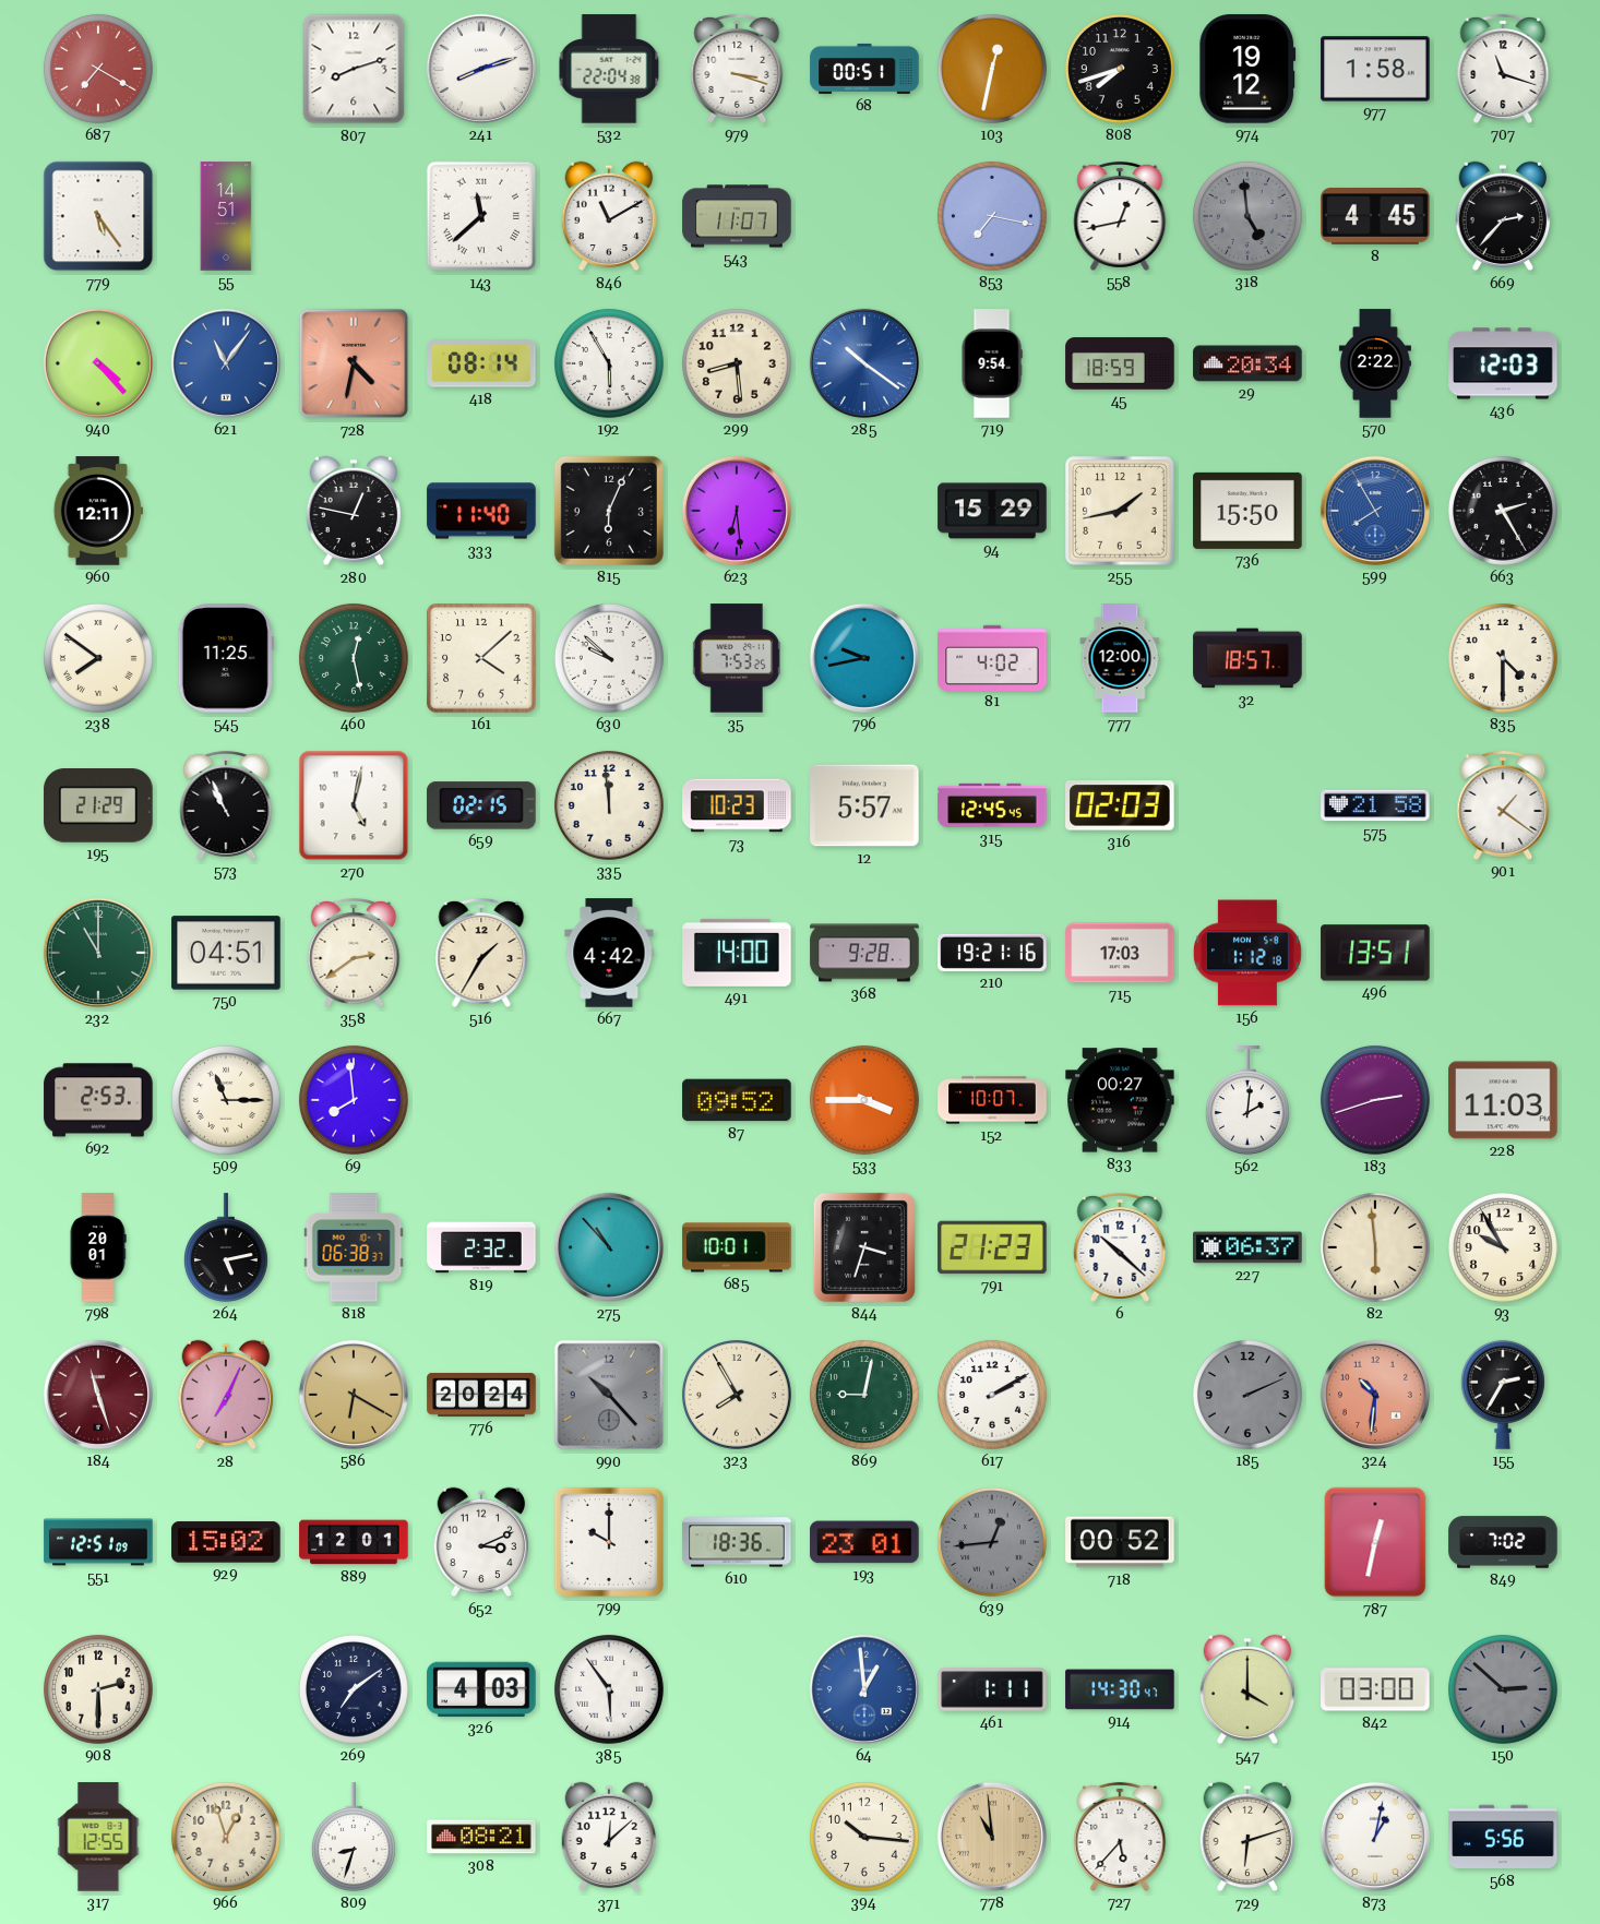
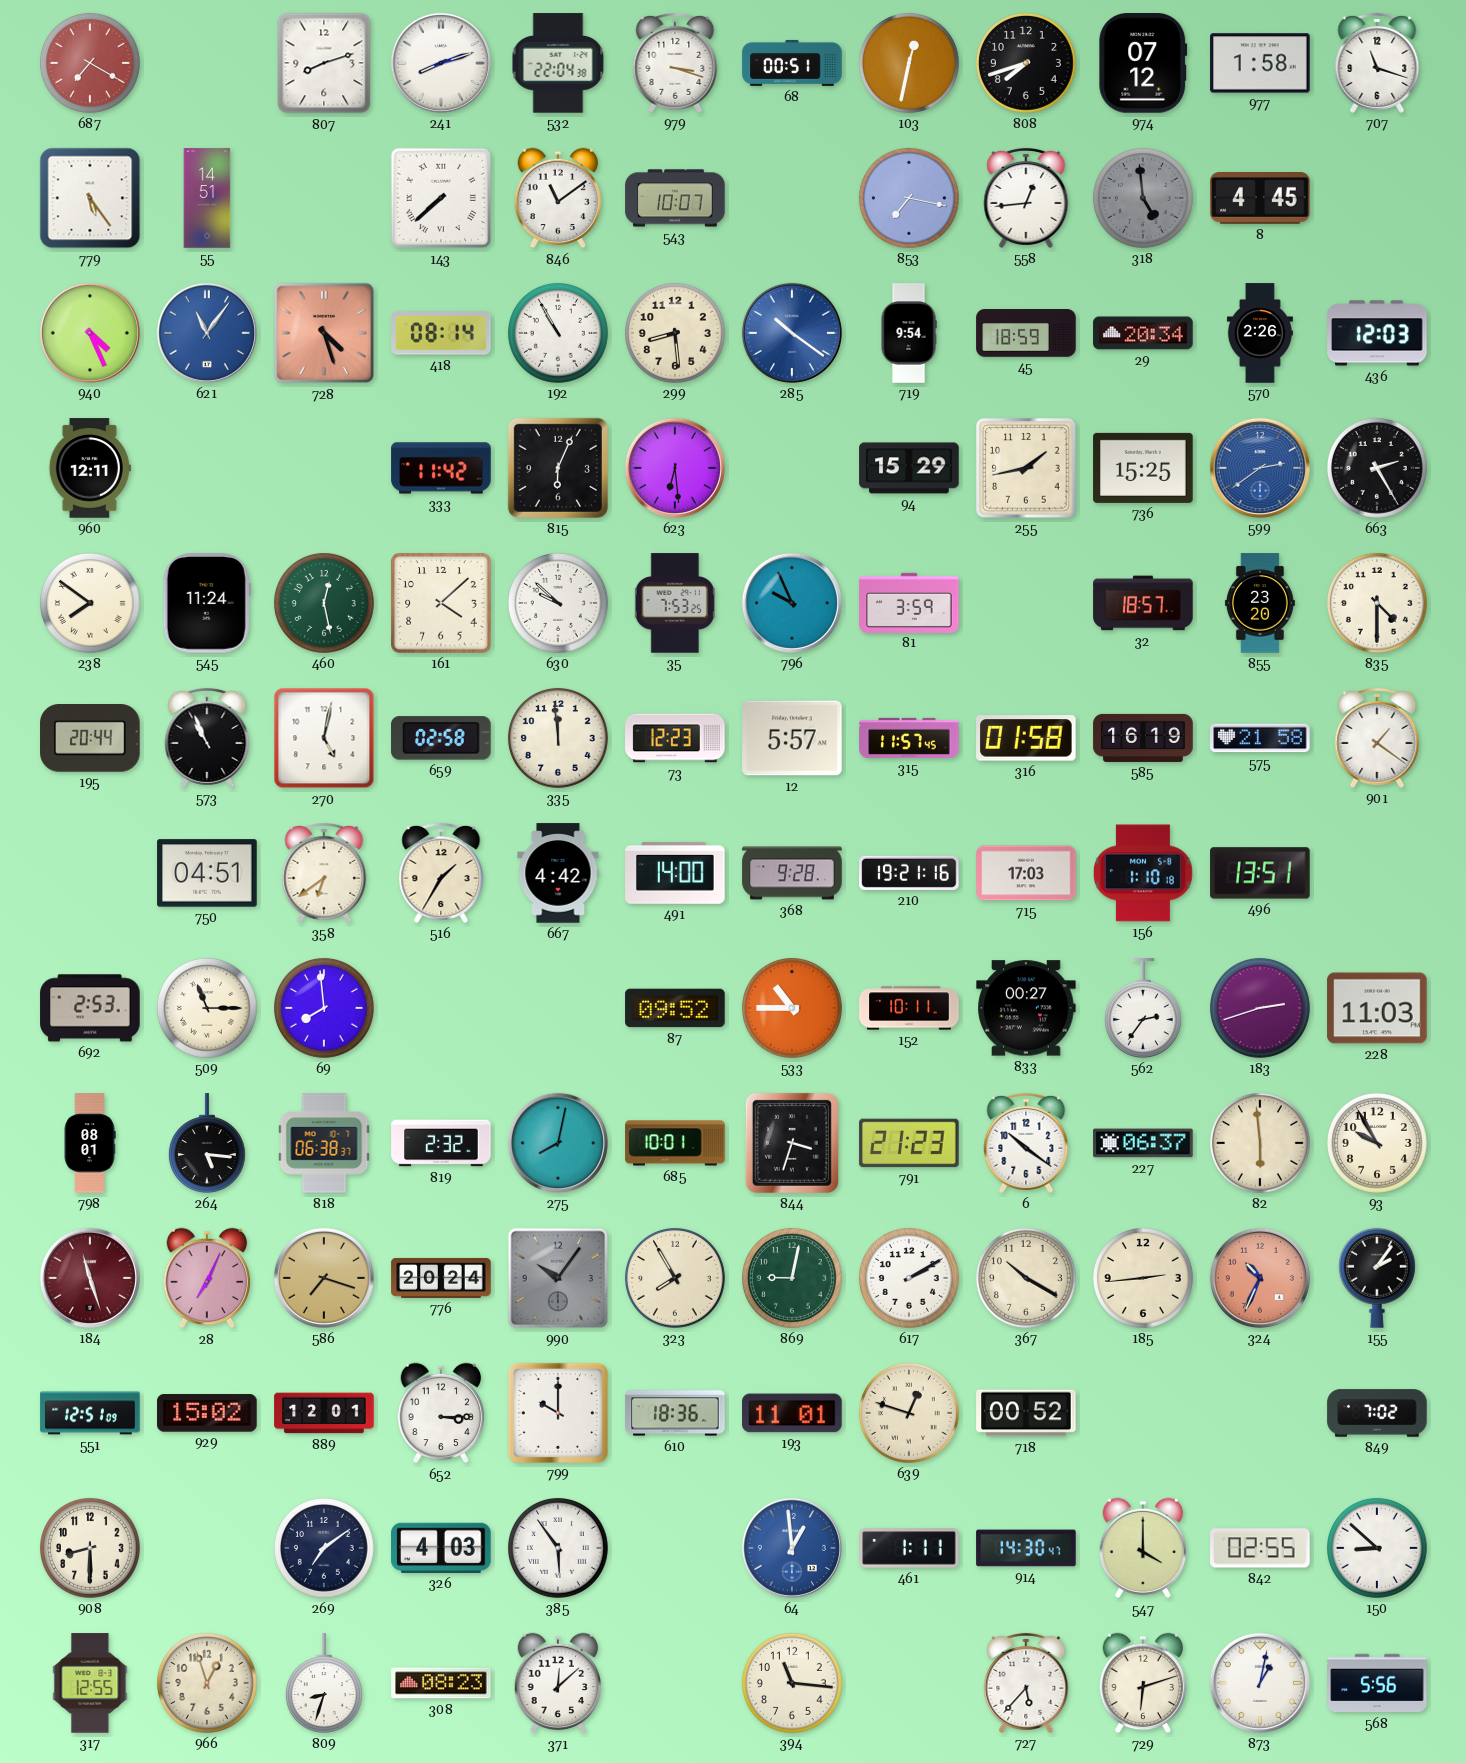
974: 19:12 -> 07:12
143: 11:38 -> 7:38
846: 11:10 -> 11:09
543: 11:07 -> 10:07
558: 12:43 -> 12:44
669: 2:37 -> none
940: 4:23 -> 4:26
728: 4:32 -> 4:27
192: 5:55 -> 10:55
570: 2:22 -> 2:26
280: 12:47 -> none
333: 11:40 -> 11:42
736: 15:50 -> 15:25
599: 7:55 -> 2:39
545: 11:25 -> 11:24
796: 9:43 -> 9:56
81: 4:02 -> 3:59
777: 12:00 -> none
855: none -> 23:20
195: 21:29 -> 20:44
659: 02:15 -> 02:58
73: 10:23 -> 12:23
315: 12:45 -> 11:57
316: 02:03 -> 01:58
585: none -> 16:19
232: 11:00 -> none
358: 2:39 -> 6:39
156: 1:12 -> 1:10
533: 3:45 -> 10:45
152: 10:07 -> 10:11
562: 2:01 -> 2:36
798: 20:01 -> 08:01
264: 5:13 -> 5:16
275: 10:53 -> 8:02
6: 10:22 -> 10:21
586: 6:20 -> 7:18
990: 10:23 -> 10:06
367: none -> 10:20
185: 2:11 -> 2:44
185 dial: grey -> cream
324: 10:31 -> 10:34
155: 2:35 -> 2:06
652: 3:11 -> 3:15
193: 23:01 -> 11:01
639: 12:44 -> 12:48
639 dial: grey -> cream
787: 12:32 -> none
908: 2:30 -> 8:30
842: 03:00 -> 02:55
150: 2:52 -> 8:52
150 dial: grey -> white
308: 08:21 -> 08:23
394: 10:16 -> 11:16
778: 10:59 -> none
